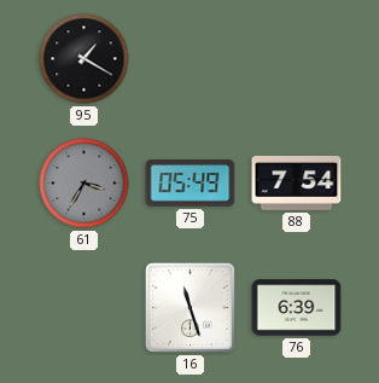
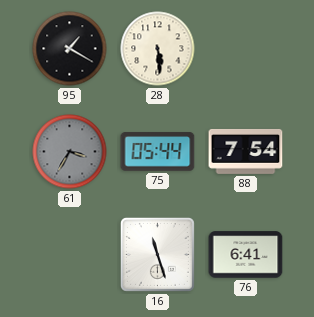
28: none -> 5:29
75: 05:49 -> 05:44
76: 6:39 -> 6:41
